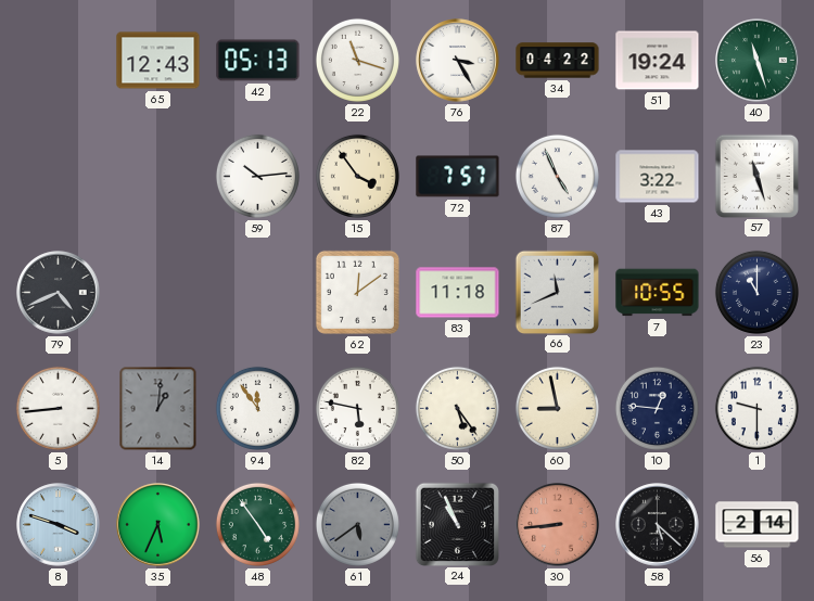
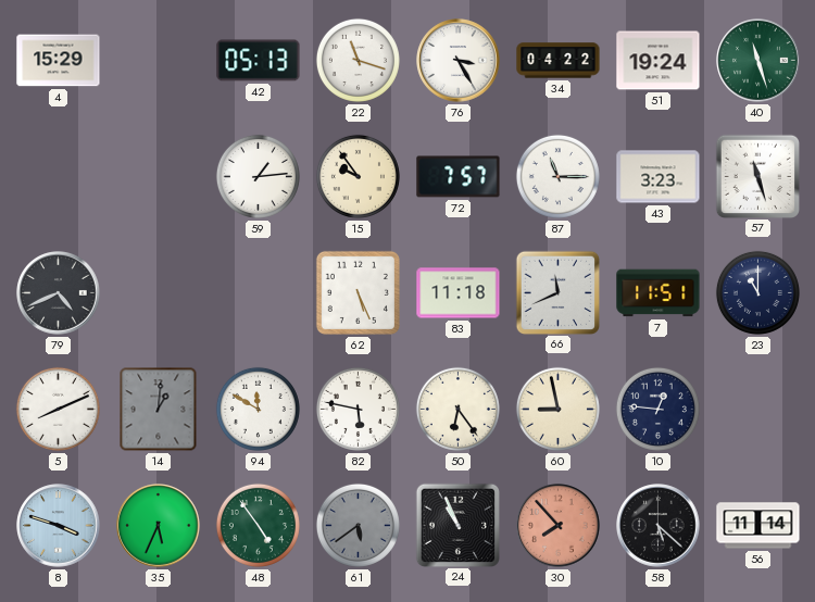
4: none -> 15:29
65: 12:43 -> none
59: 10:14 -> 1:14
15: 3:54 -> 9:54
87: 4:56 -> 11:15
43: 3:22 -> 3:23
62: 12:09 -> 5:26
7: 10:55 -> 11:51
5: 8:44 -> 8:11
94: 11:54 -> 11:50
50: 5:24 -> 6:24
1: 9:30 -> none
30: 8:44 -> 7:53
56: 2:14 -> 11:14
